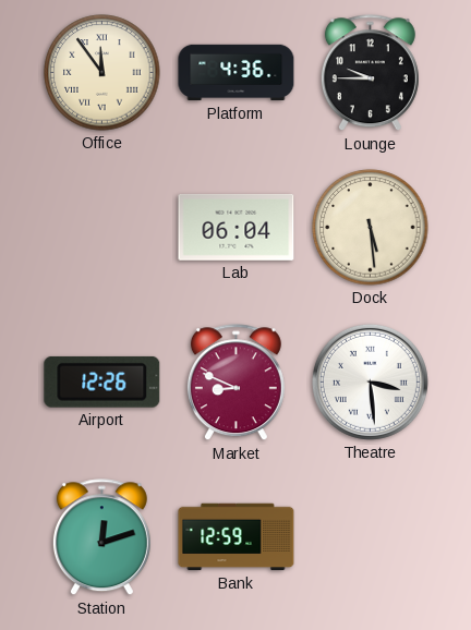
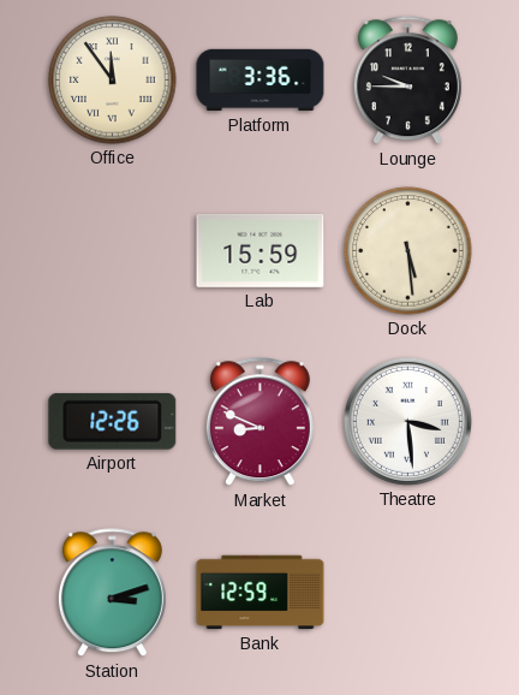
Platform: 4:36 -> 3:36
Lab: 06:04 -> 15:59
Station: 12:12 -> 3:12
